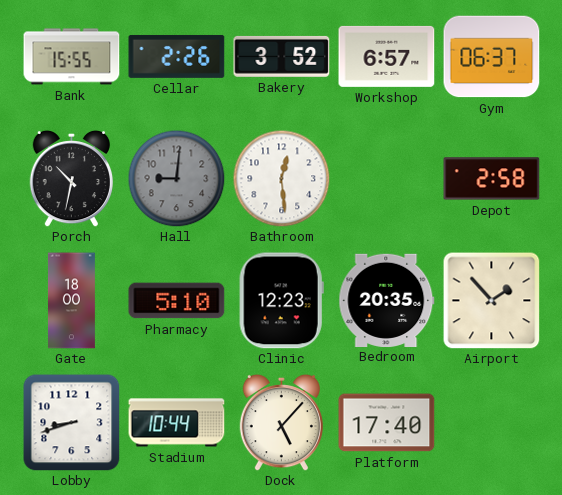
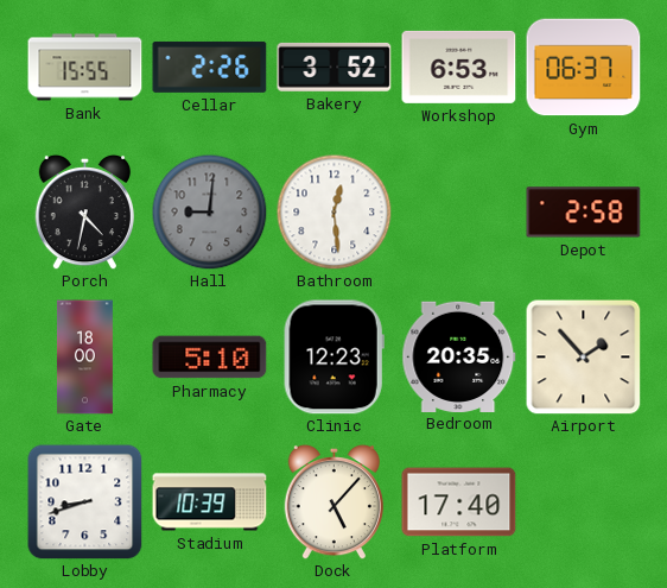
Workshop: 6:57 -> 6:53
Porch: 10:32 -> 4:32
Stadium: 10:44 -> 10:39
